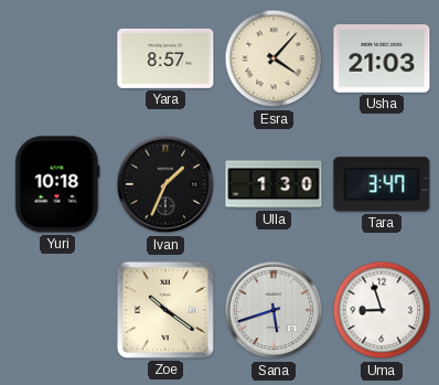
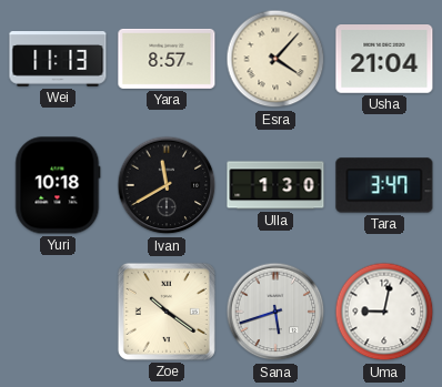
Wei: none -> 11:13
Usha: 21:03 -> 21:04
Ivan: 1:34 -> 11:40
Uma: 8:57 -> 9:02
